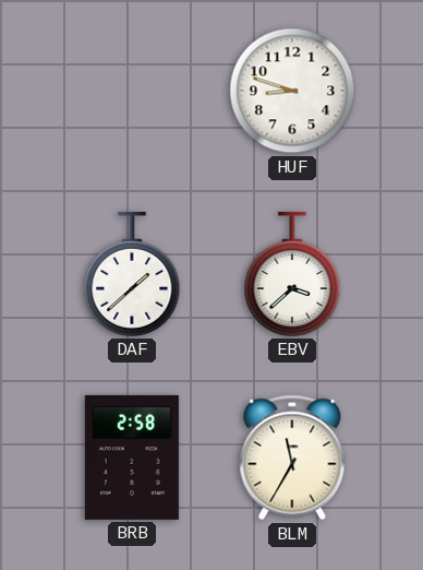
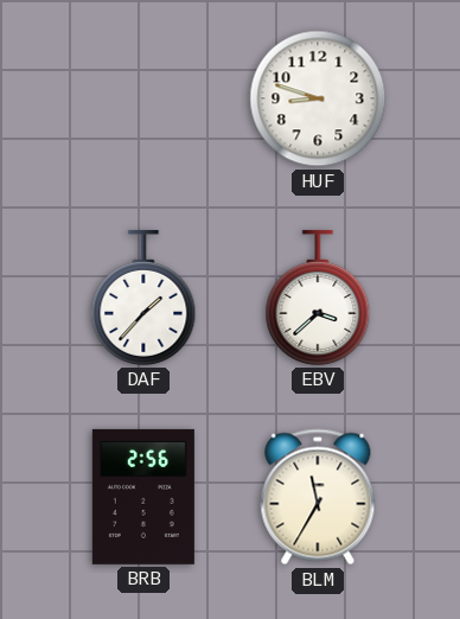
DAF: 1:38 -> 1:37
BRB: 2:58 -> 2:56
